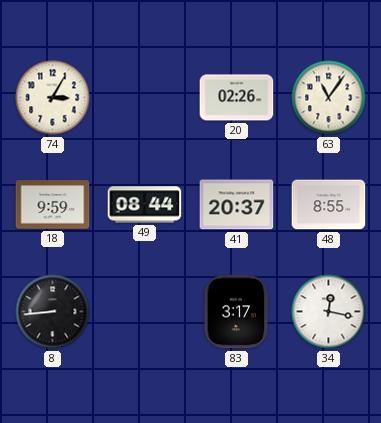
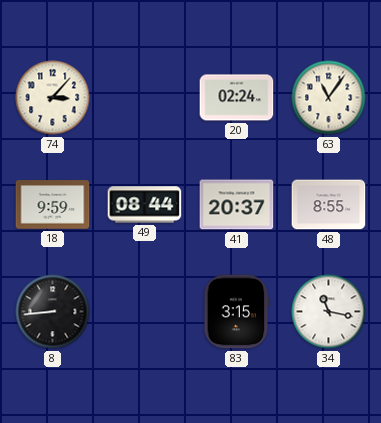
74: 3:05 -> 3:07
20: 02:26 -> 02:24
83: 3:17 -> 3:15
34: 12:17 -> 11:17
